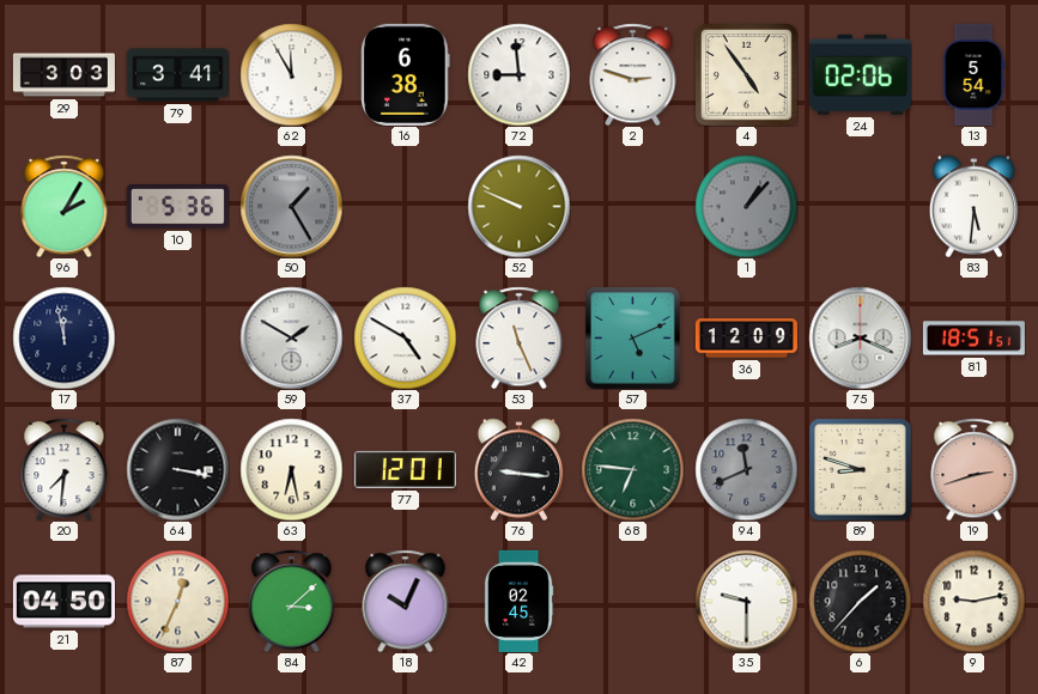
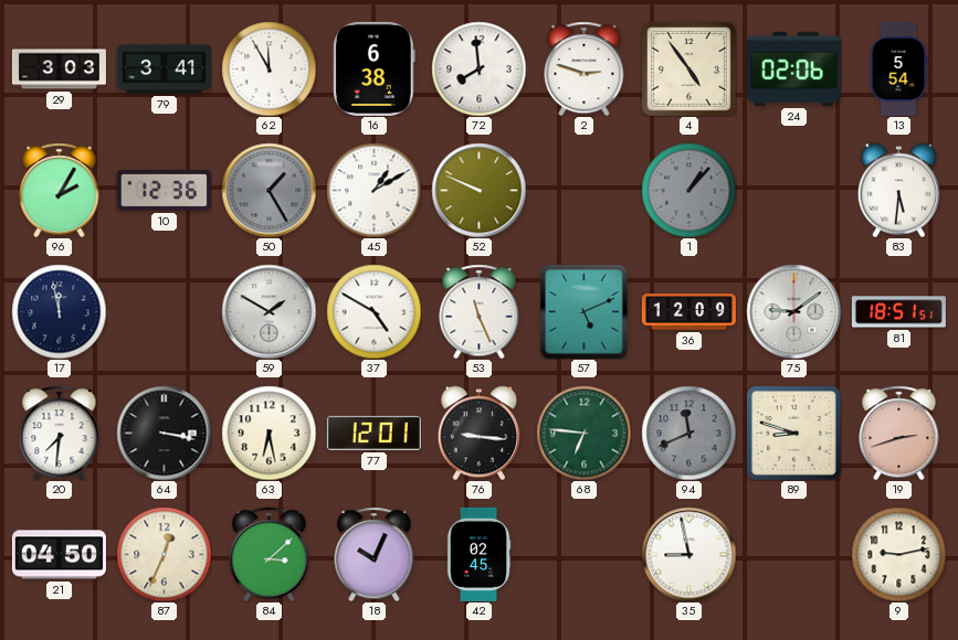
72: 8:59 -> 7:59
10: 5:36 -> 12:36
45: none -> 1:10
75: 8:19 -> 9:09
35: 9:30 -> 8:58
6: 1:37 -> none
